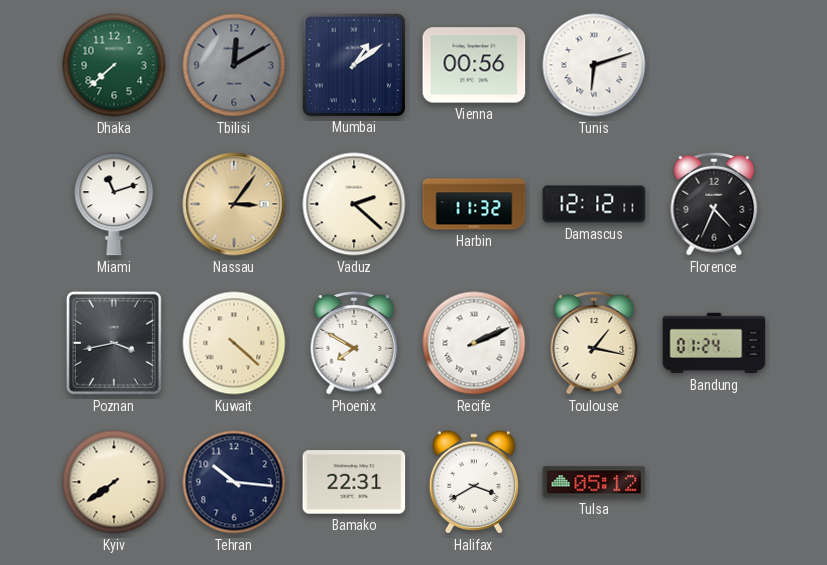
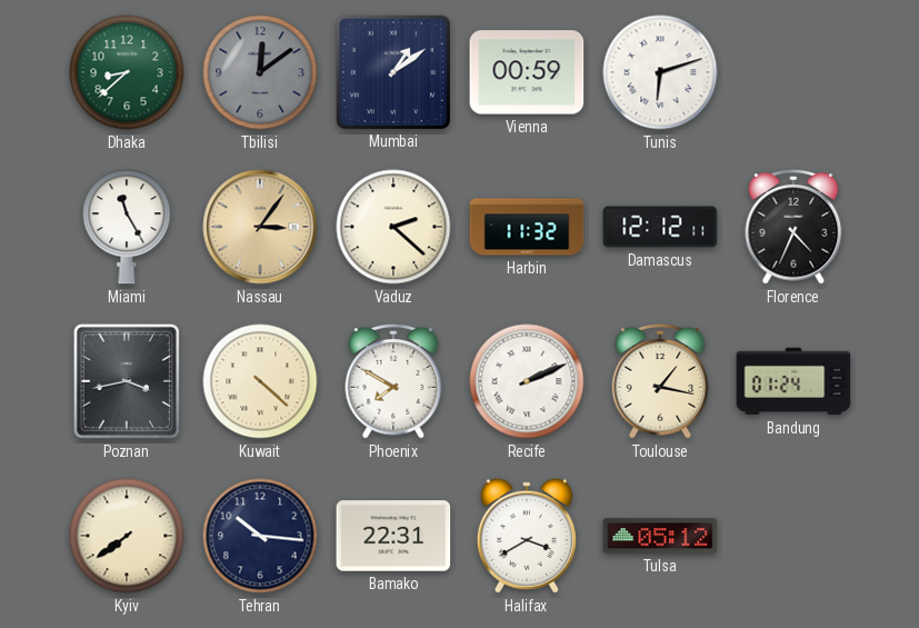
Dhaka: 7:38 -> 8:38
Tbilisi: 12:10 -> 12:09
Vienna: 00:56 -> 00:59
Miami: 11:12 -> 11:25
